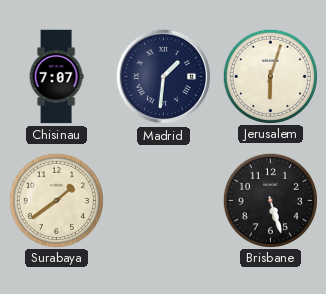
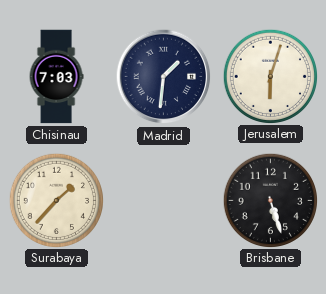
Chisinau: 7:07 -> 7:03
Surabaya: 1:39 -> 1:37
